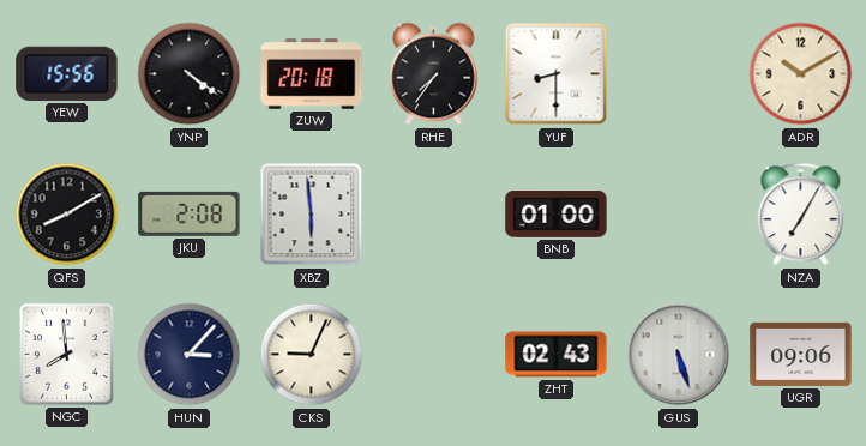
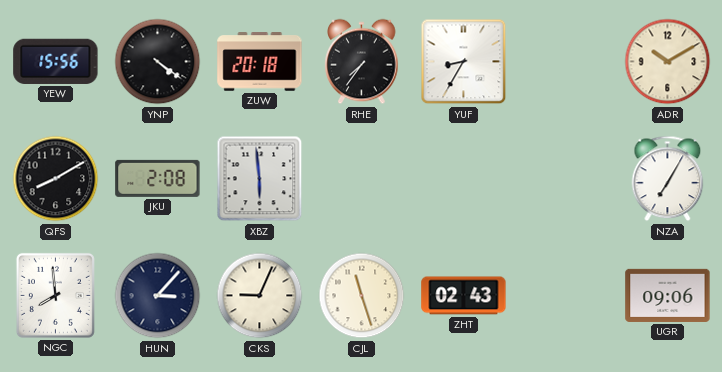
YUF: 8:30 -> 8:35
BNB: 01:00 -> none
CJL: none -> 11:27
GUS: 5:27 -> none
